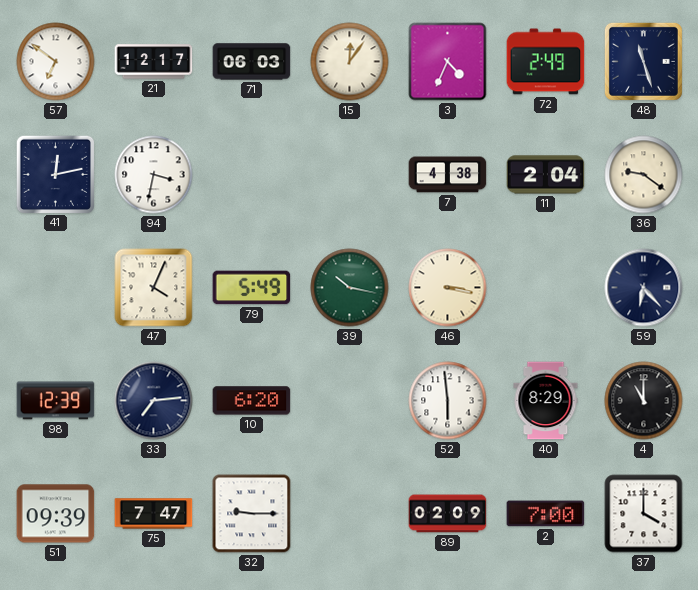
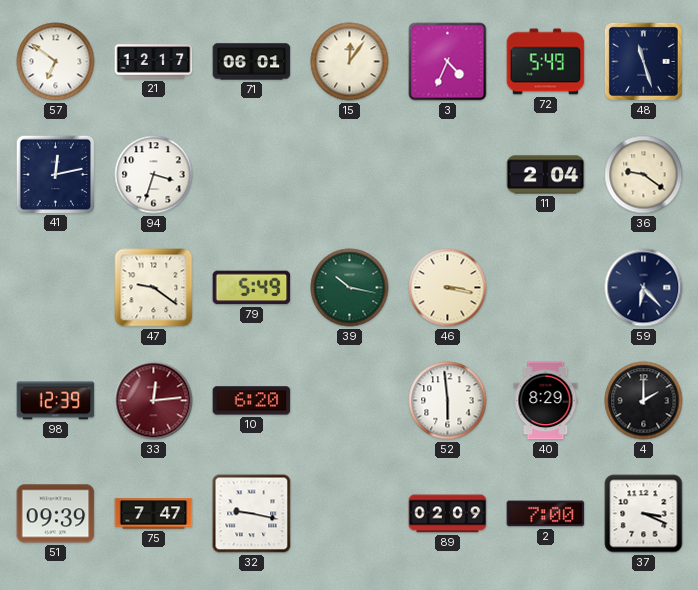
71: 06:03 -> 06:01
72: 2:49 -> 5:49
94: 3:32 -> 3:33
7: 4:38 -> none
47: 4:04 -> 9:21
33: 7:14 -> 12:14
33 dial: navy -> burgundy
4: 11:00 -> 2:00
32: 9:15 -> 9:17
37: 4:00 -> 3:19
